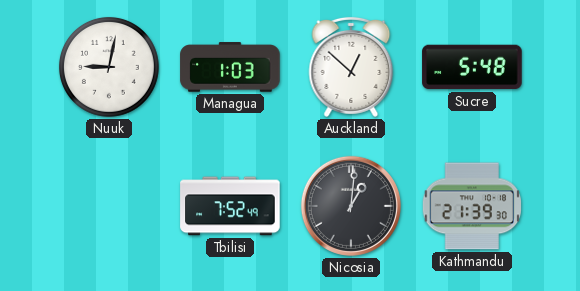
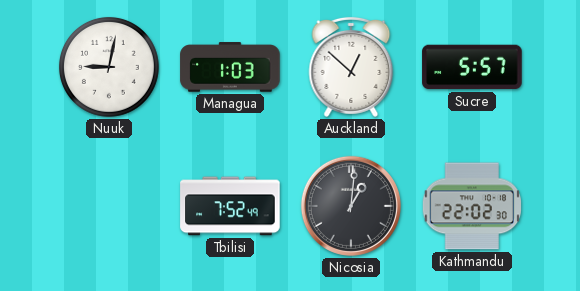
Sucre: 5:48 -> 5:57
Kathmandu: 21:39 -> 22:02
